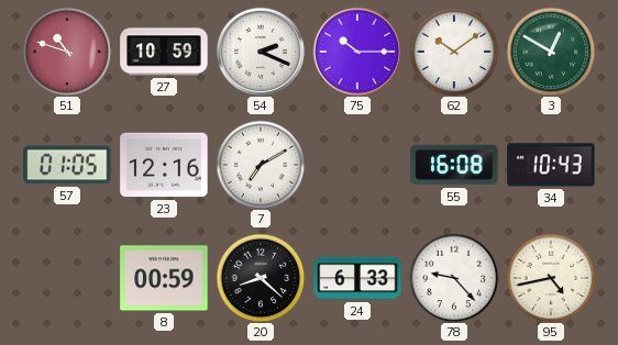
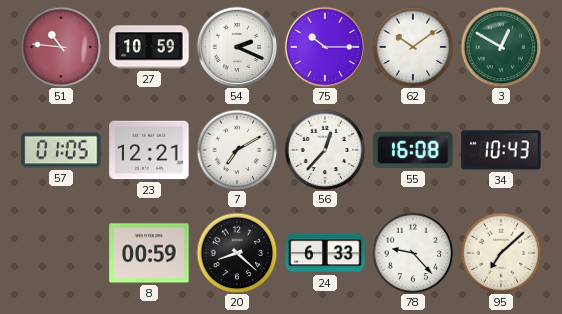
51: 10:48 -> 10:46
23: 12:16 -> 12:21
56: none -> 12:37
95: 4:43 -> 7:08
